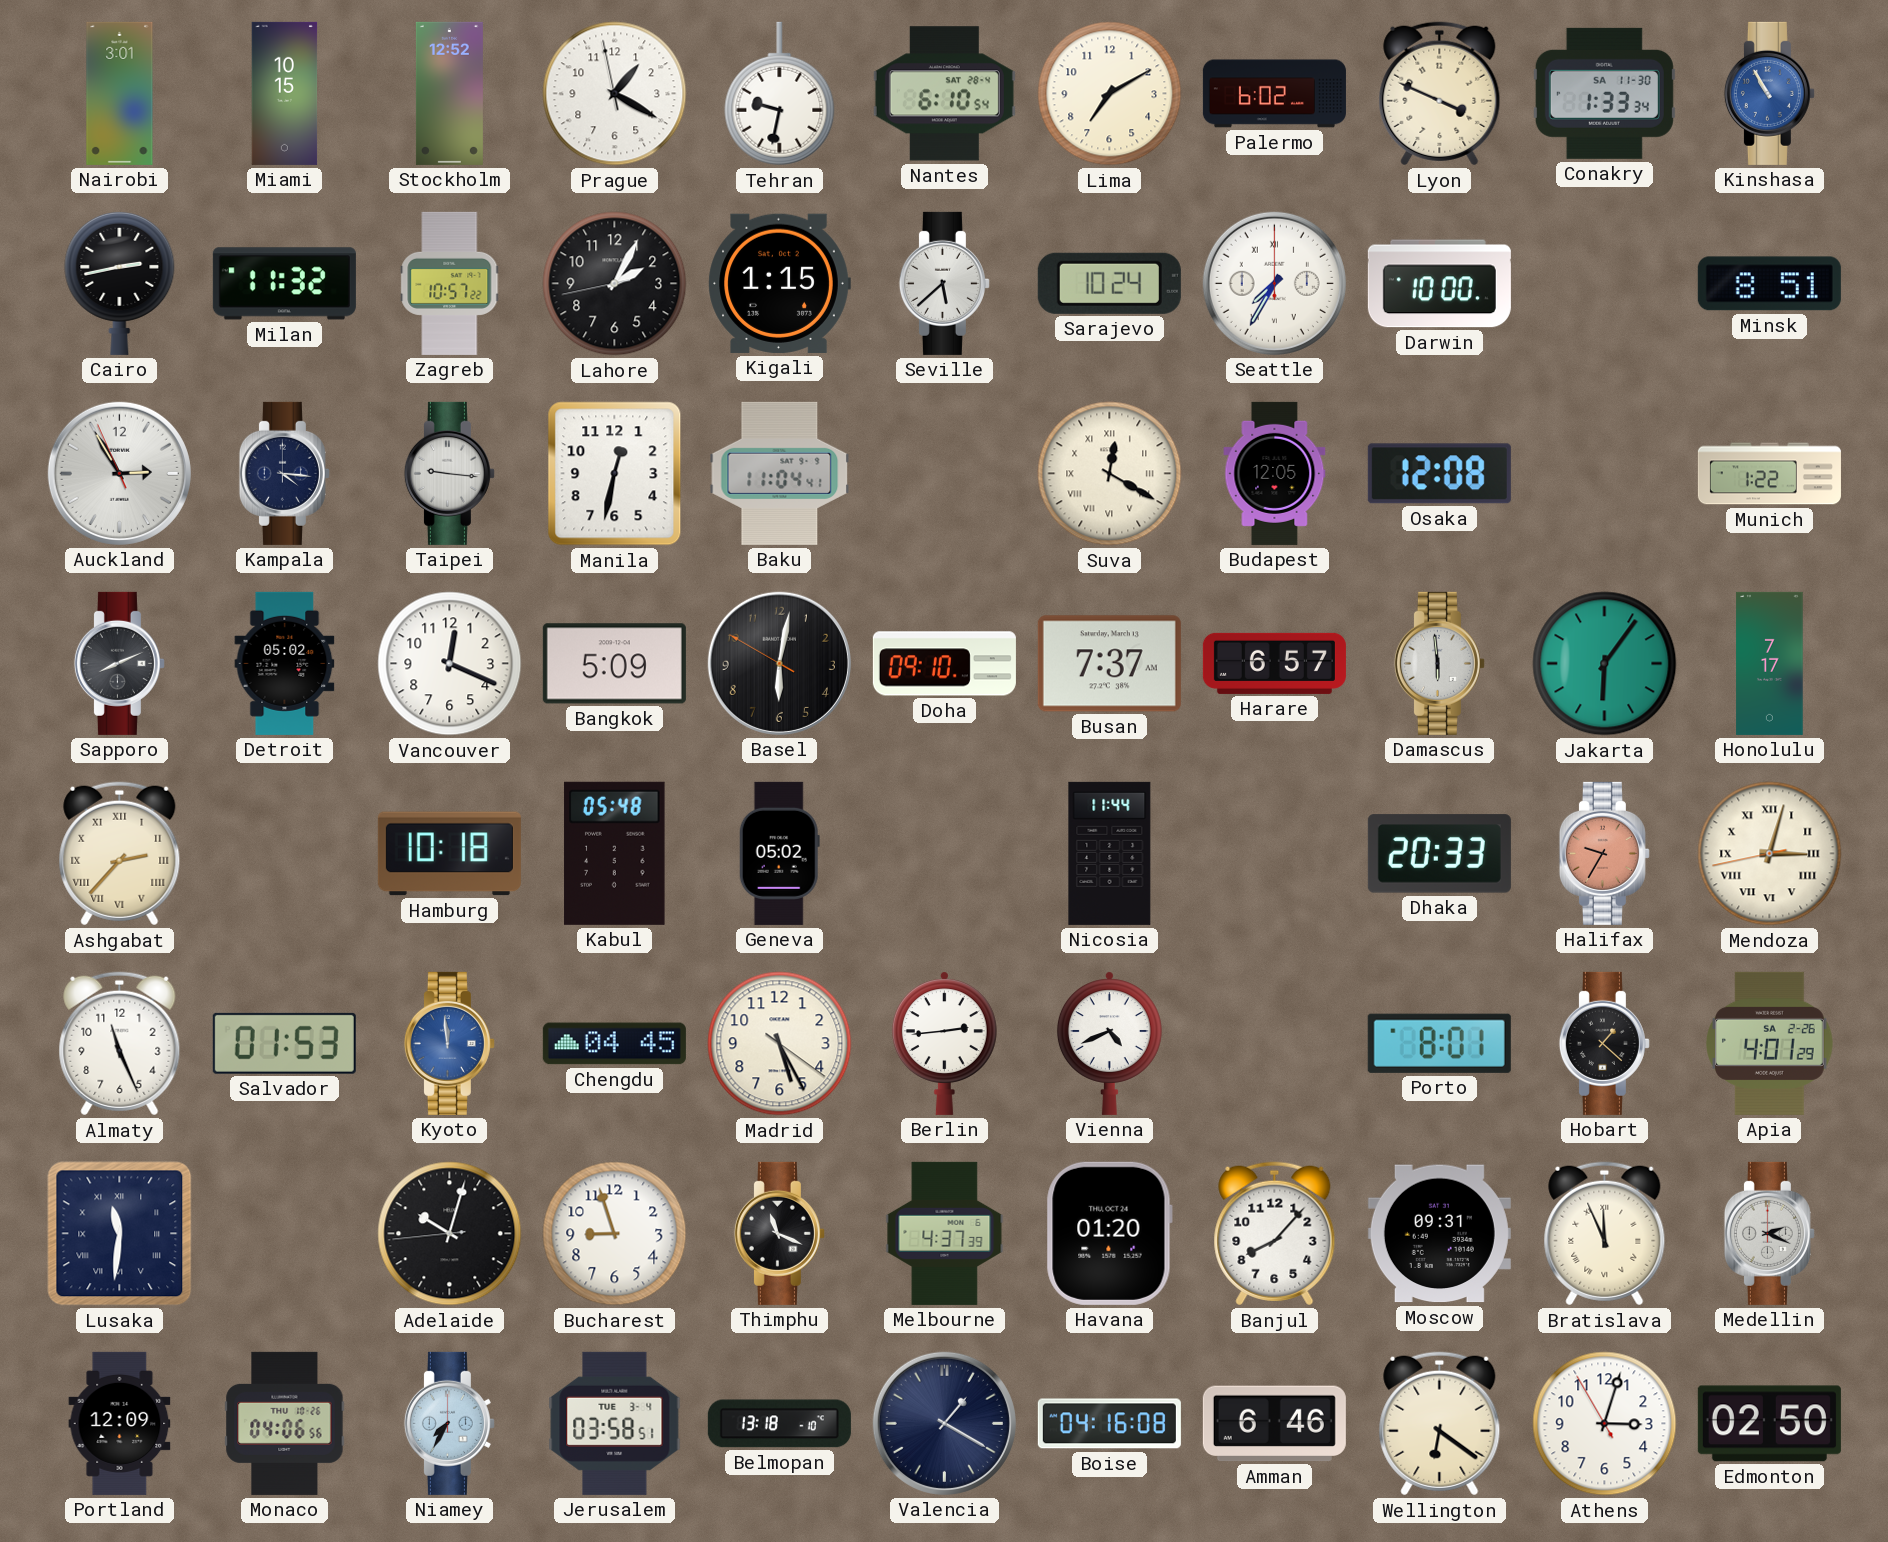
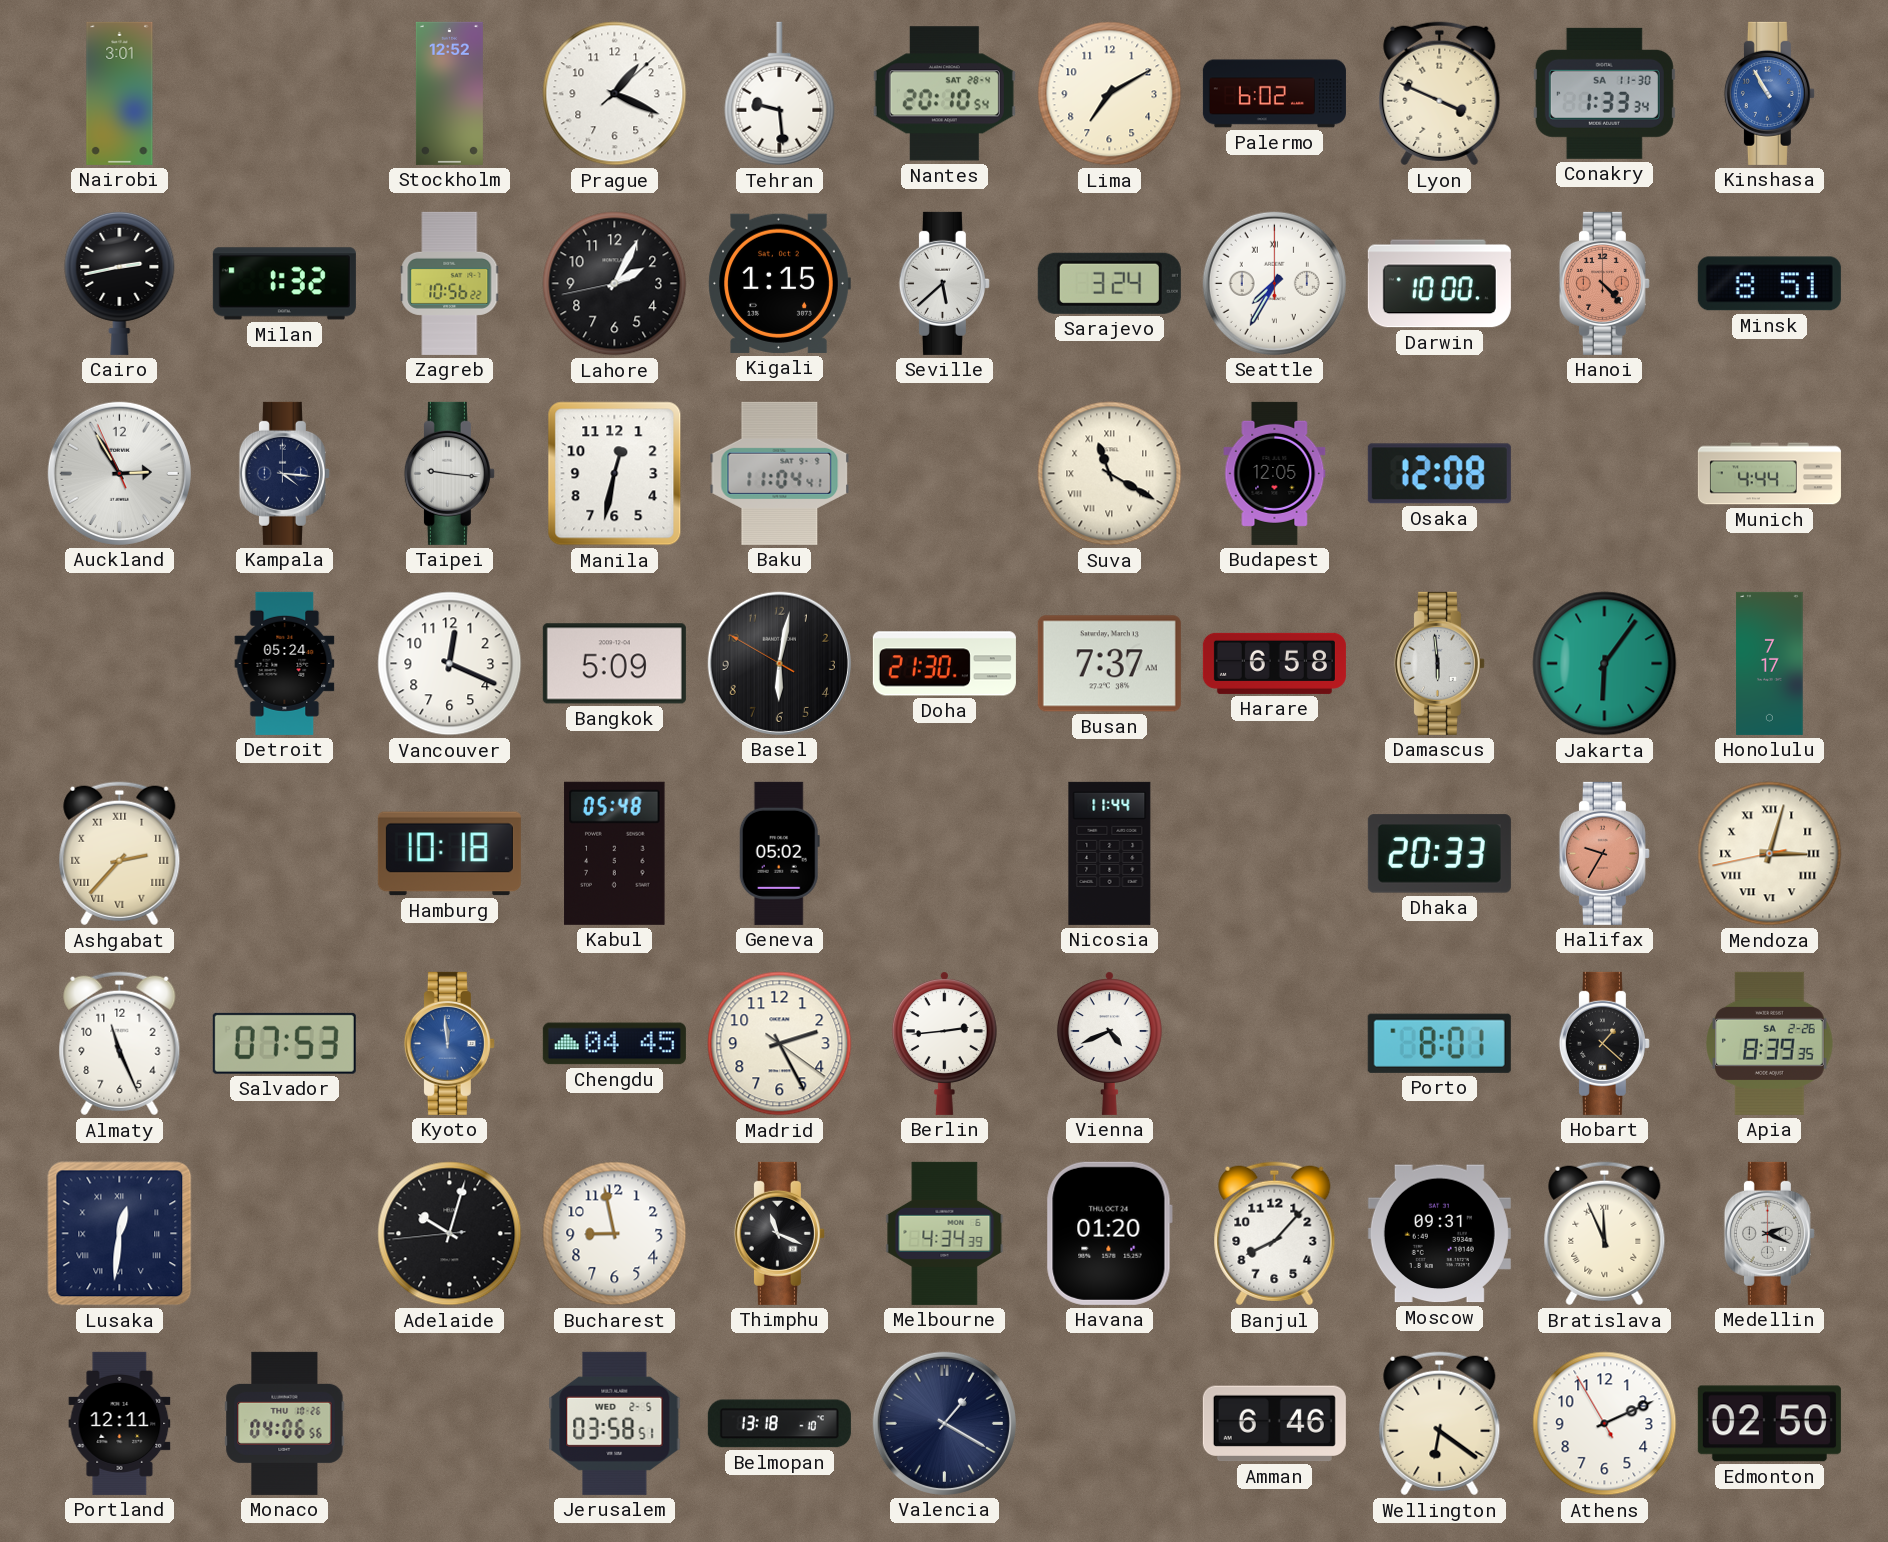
Miami: 10:15 -> none
Prague: 1:19:58 -> 1:19:08
Tehran: 9:32 -> 9:29
Nantes: 6:10 -> 20:10
Milan: 11:32 -> 1:32
Zagreb: 10:57 -> 10:56
Sarajevo: 10:24 -> 3:24
Hanoi: none -> 4:23
Suva: 12:20 -> 11:20
Munich: 1:22 -> 4:44
Sapporo: 8:11 -> none
Detroit: 05:02 -> 05:24
Doha: 09:10 -> 21:30
Harare: 6:57 -> 6:58
Salvador: 01:53 -> 07:53
Madrid: 5:25 -> 2:25
Apia: 4:01 -> 8:39
Lusaka: 11:31 -> 12:31
Bucharest: 8:57 -> 8:58
Melbourne: 4:37 -> 4:34
Portland: 12:09 -> 12:11
Niamey: 7:35 -> none
Jerusalem date: TUE 3-4 -> WED 2-5
Boise: 04:16 -> none
Athens: 3:02 -> 2:10
